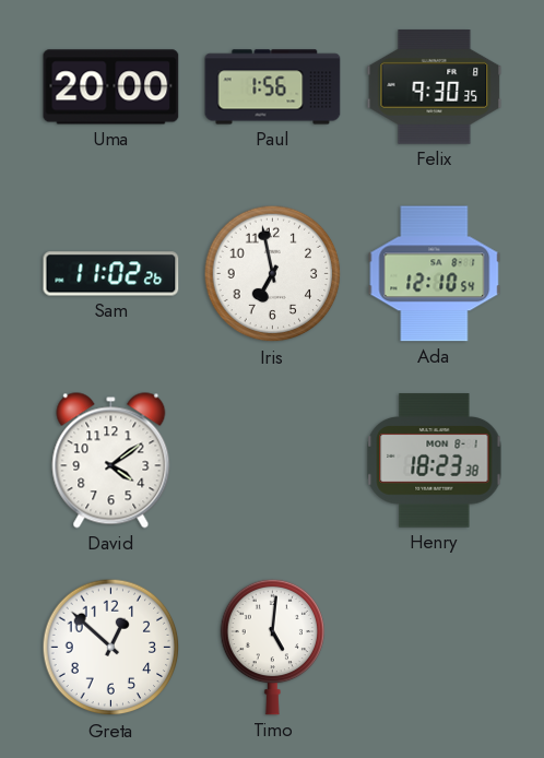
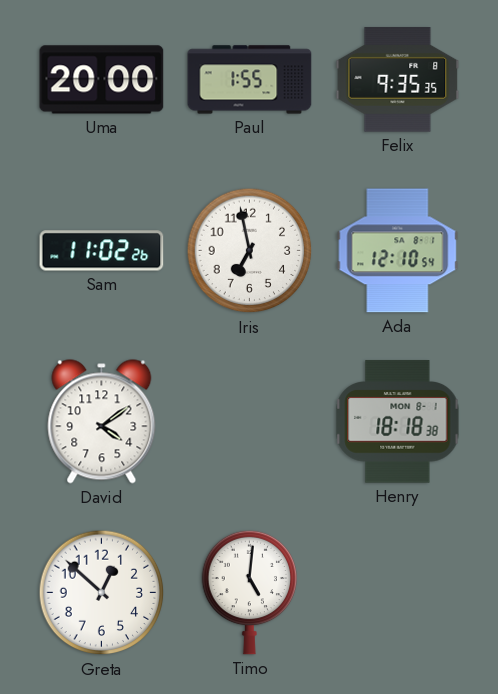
Paul: 1:56 -> 1:55
Felix: 9:30 -> 9:35
Henry: 18:23 -> 18:18
